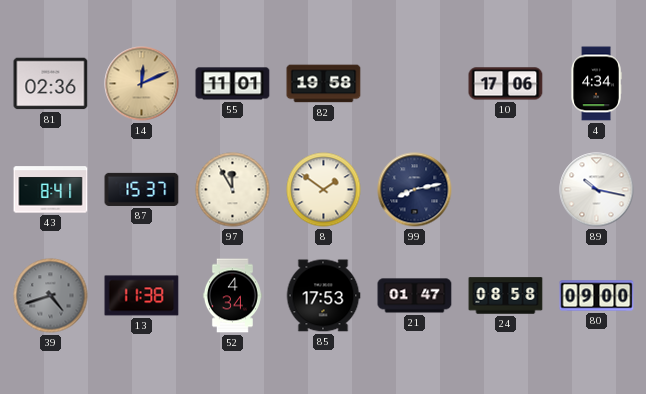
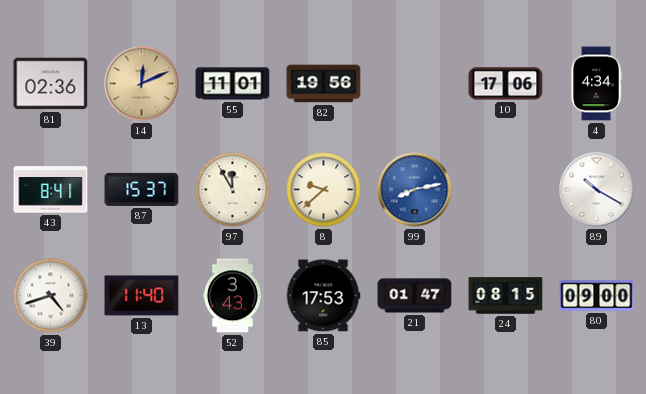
82: 19:58 -> 19:56
8: 1:51 -> 9:38
99 dial: navy -> blue
89: 10:17 -> 10:20
39 dial: grey -> white
13: 11:38 -> 11:40
52: 4:34 -> 3:43
24: 08:58 -> 08:15
